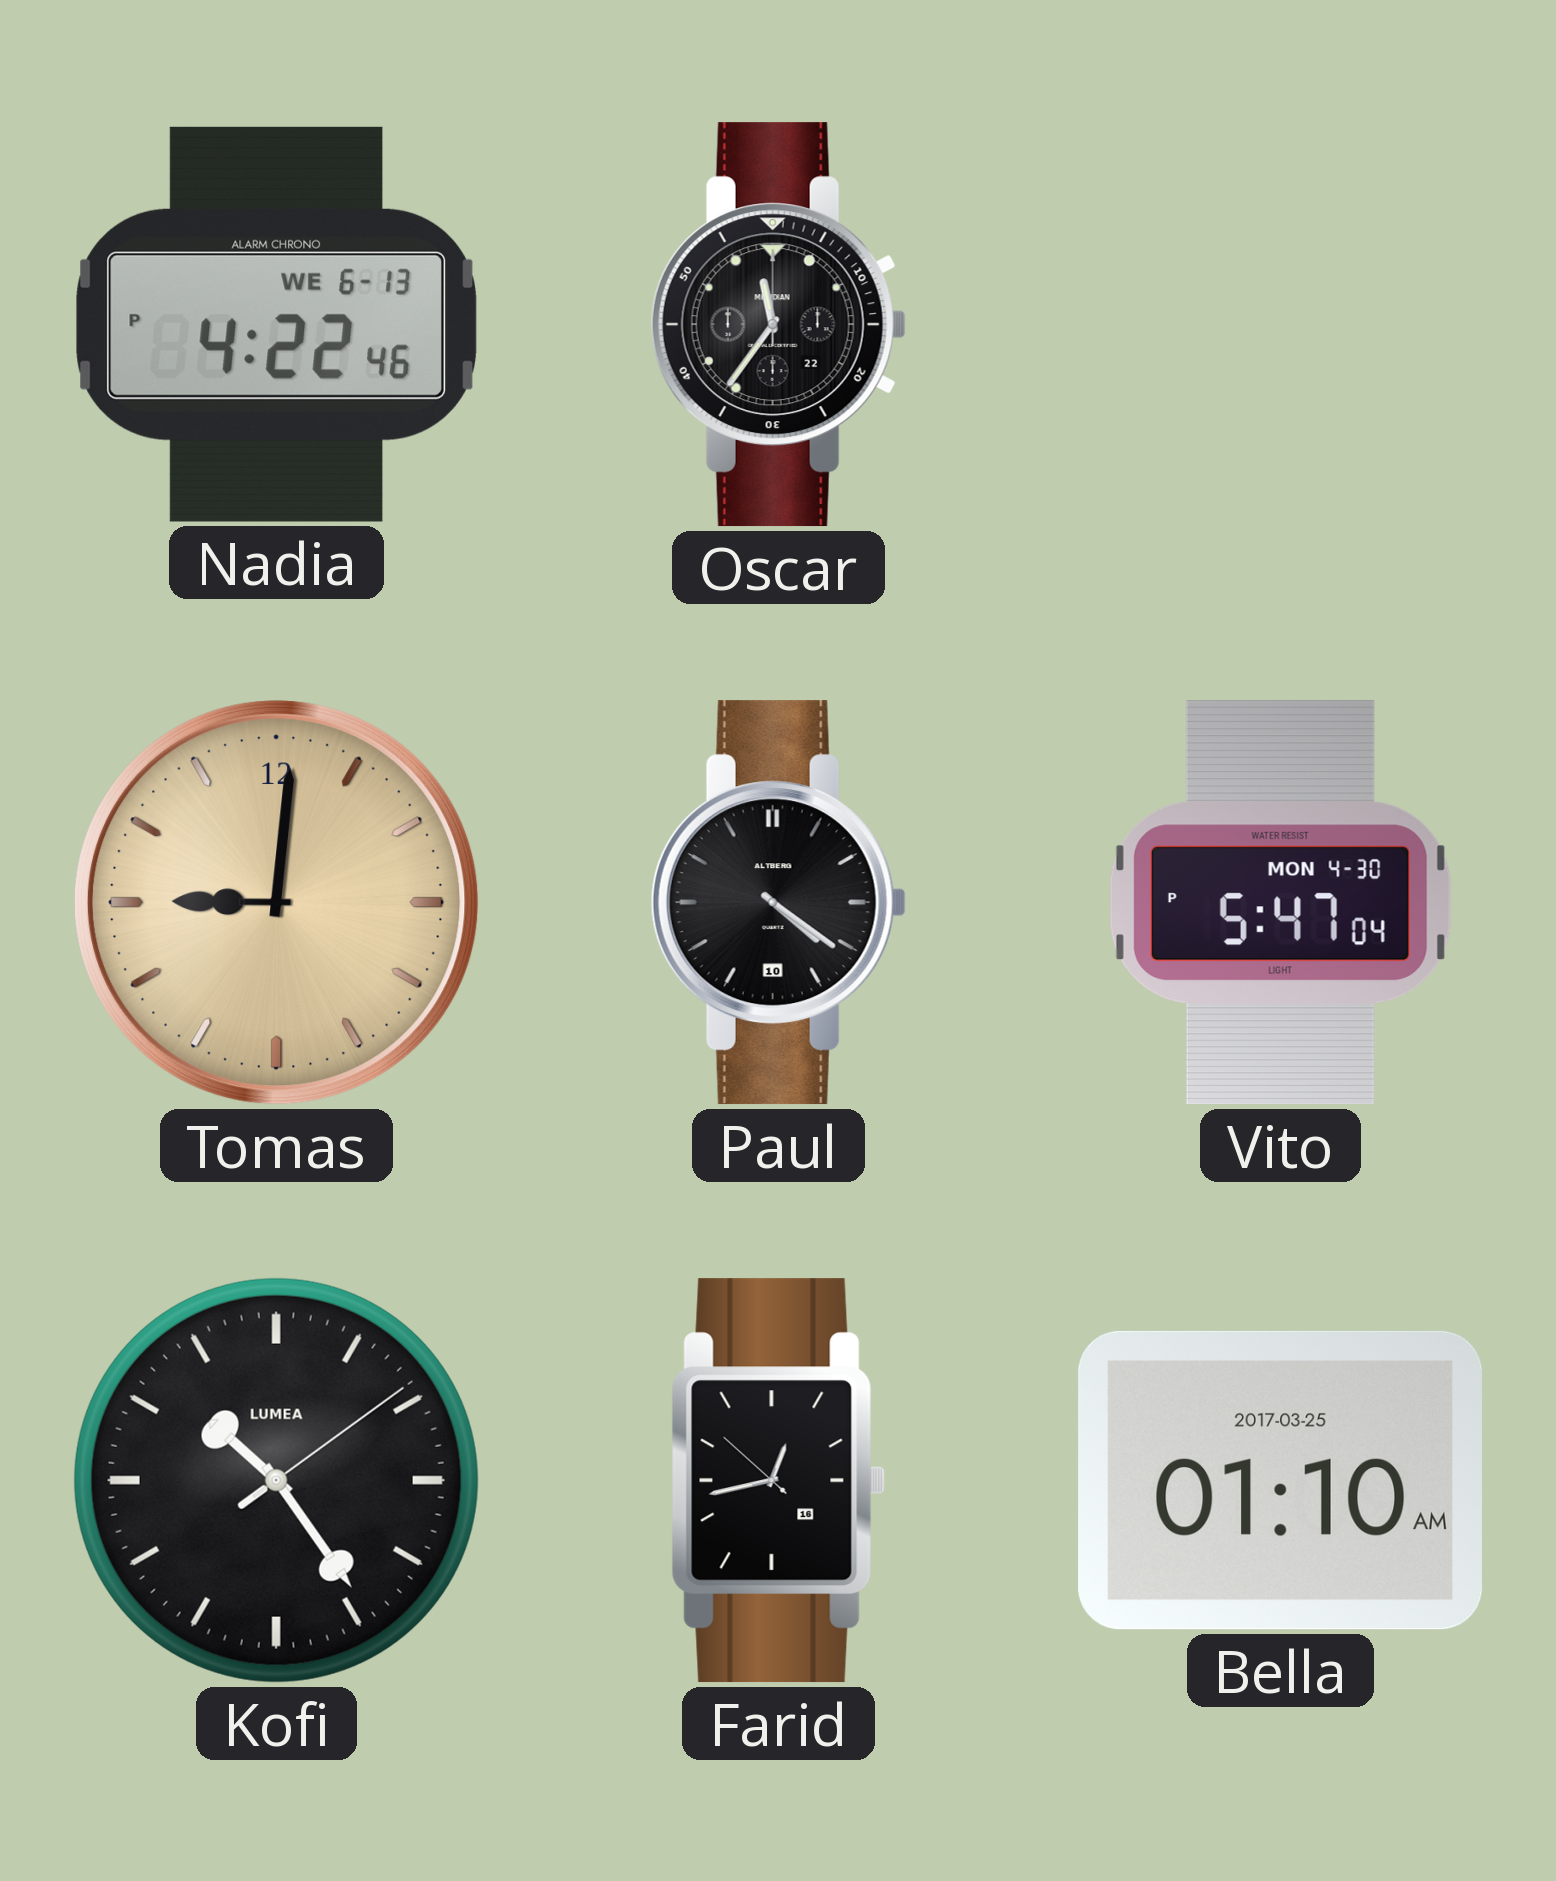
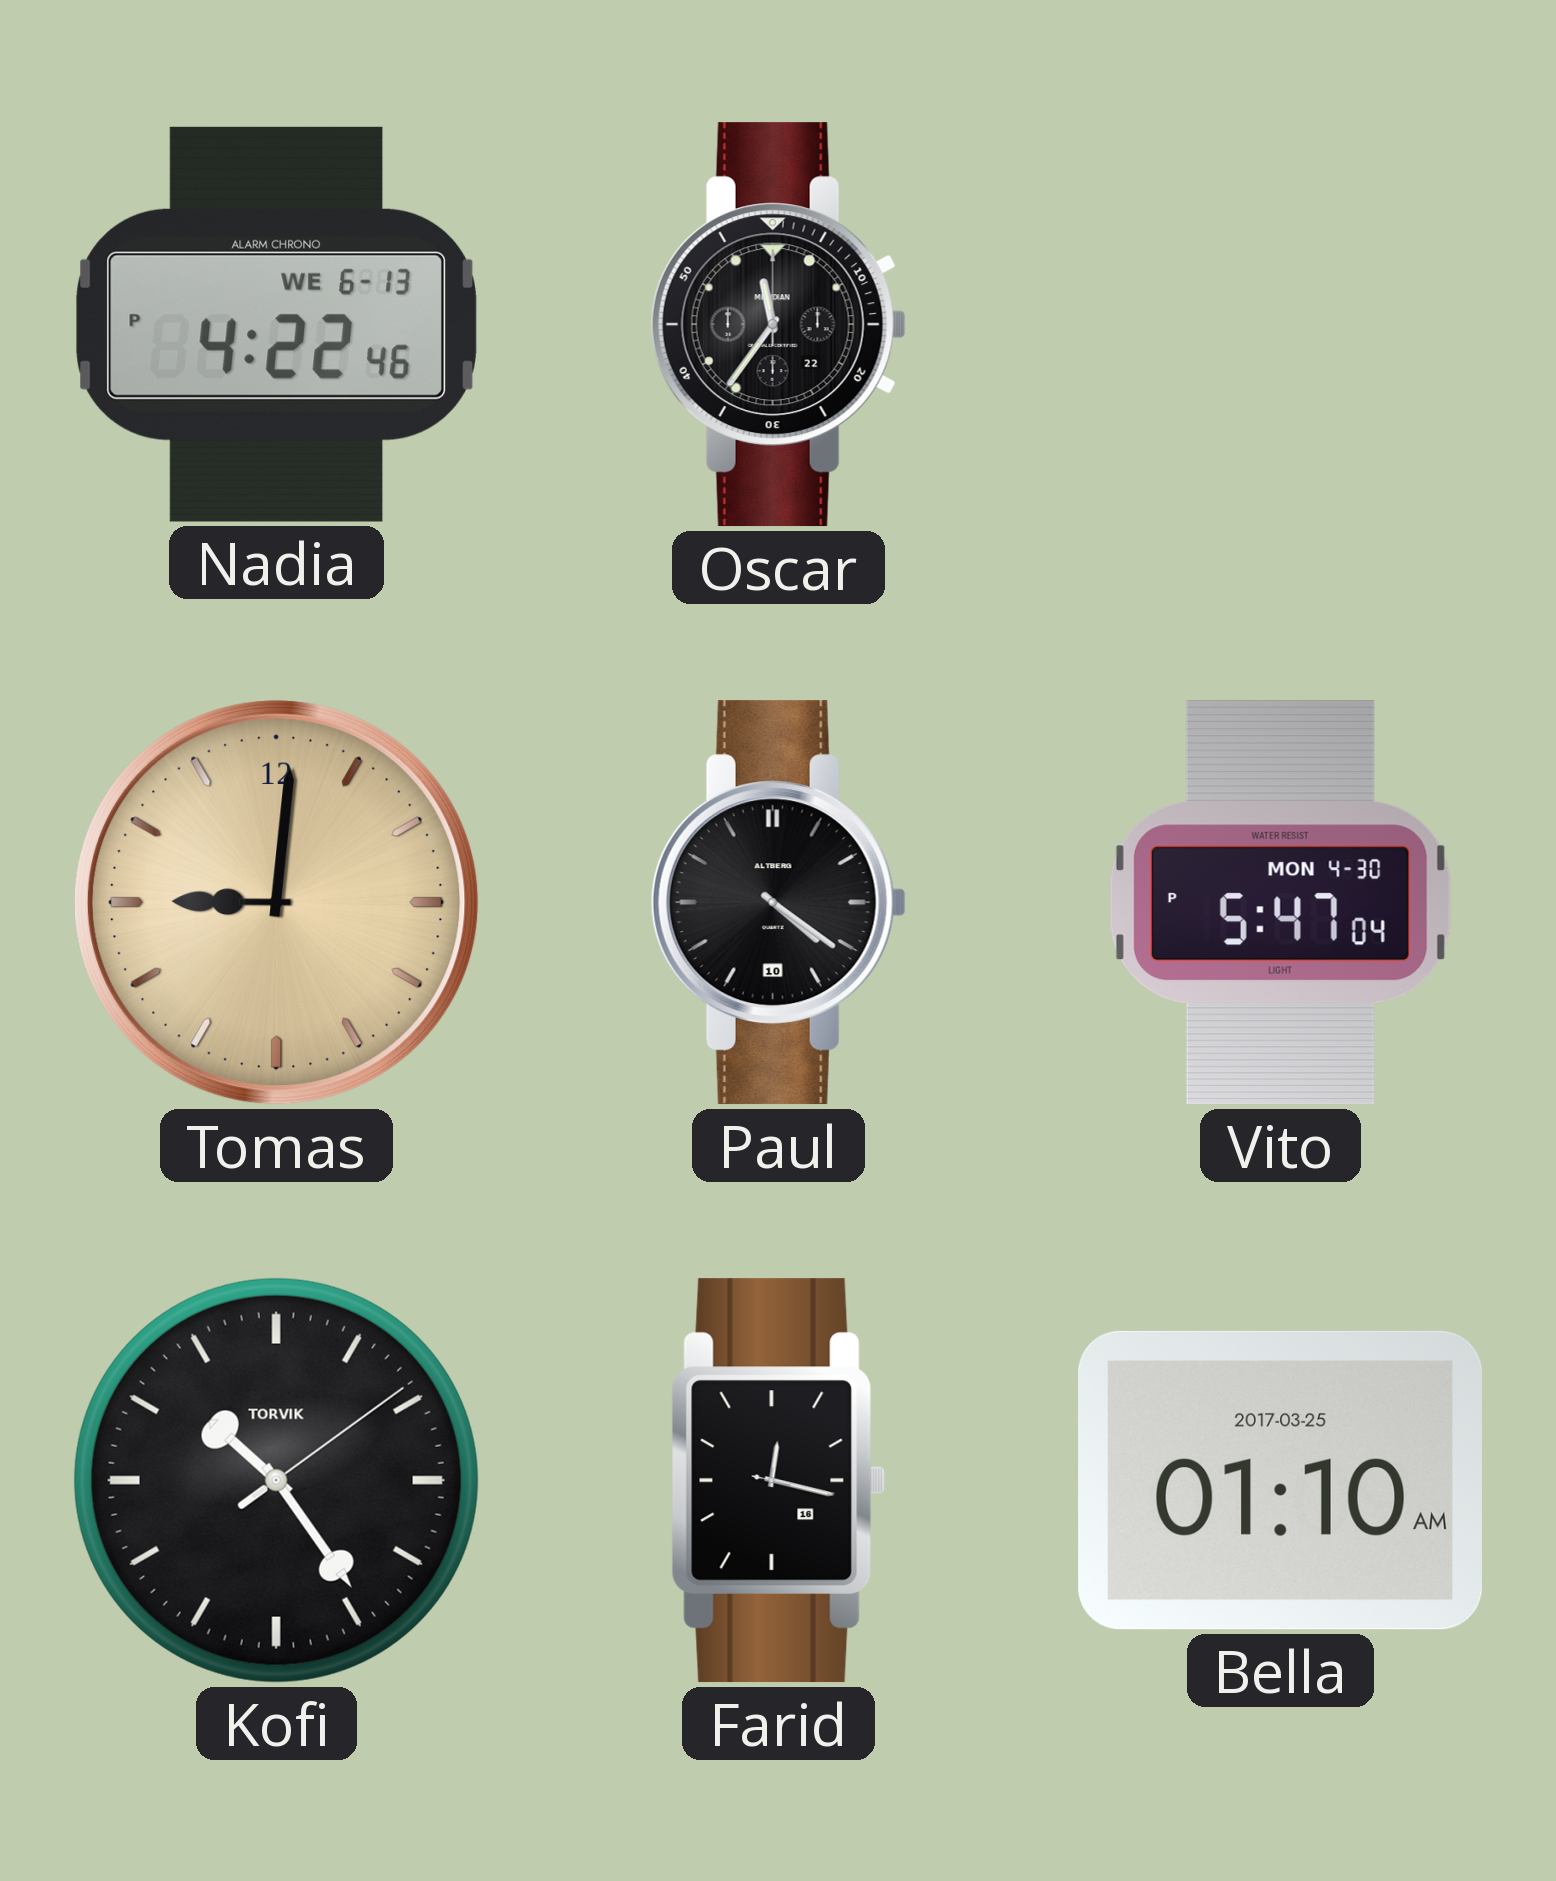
Kofi brand: LUMEA -> TORVIK
Farid: 12:42 -> 12:17
